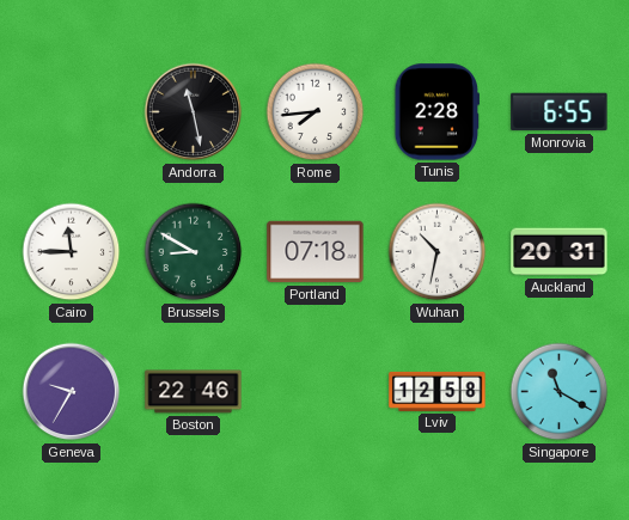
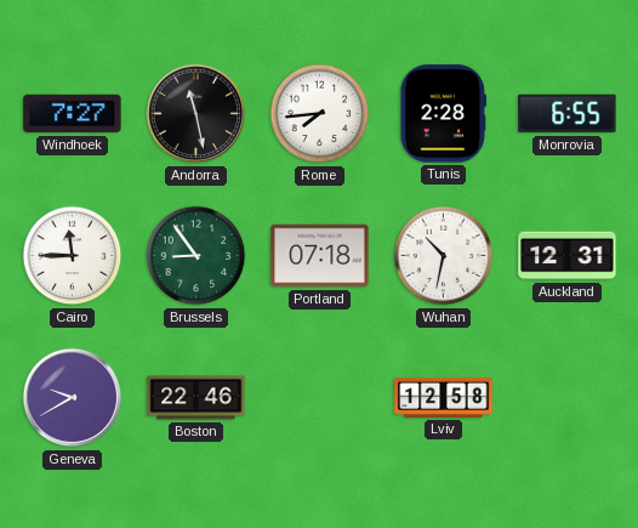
Windhoek: none -> 7:27
Brussels: 8:50 -> 8:54
Auckland: 20:31 -> 12:31
Geneva: 9:35 -> 9:40
Singapore: 11:20 -> none
